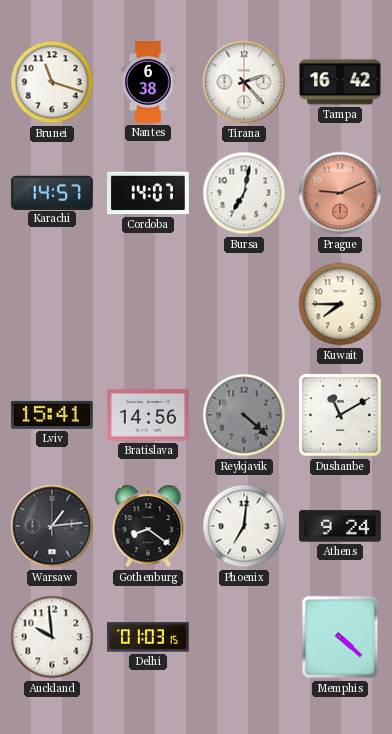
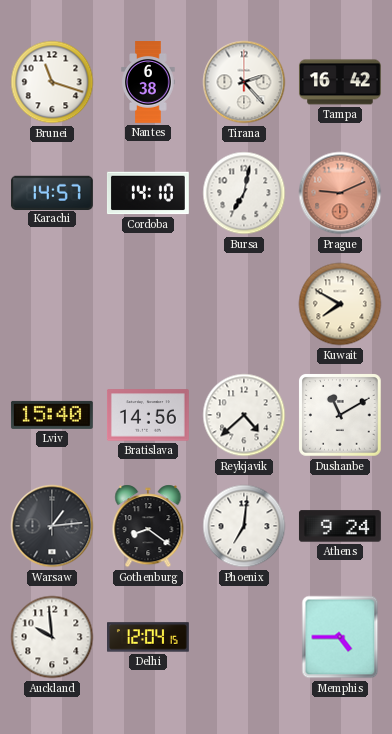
Cordoba: 14:07 -> 14:10
Kuwait: 7:45 -> 7:50
Lviv: 15:41 -> 15:40
Reykjavik: 4:22 -> 4:38
Reykjavik dial: grey -> white
Delhi: 01:03 -> 12:04
Memphis: 4:22 -> 4:45
